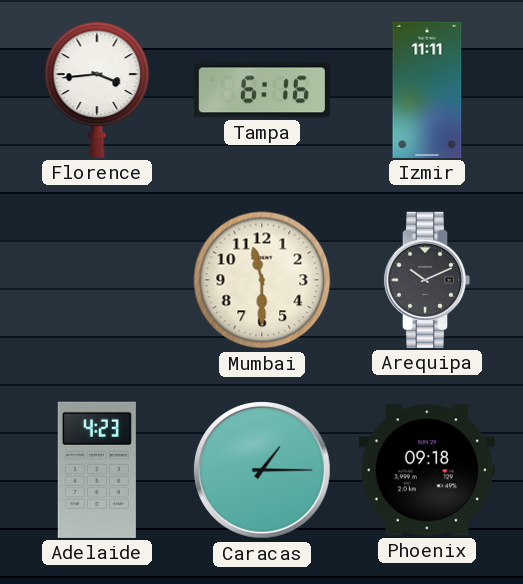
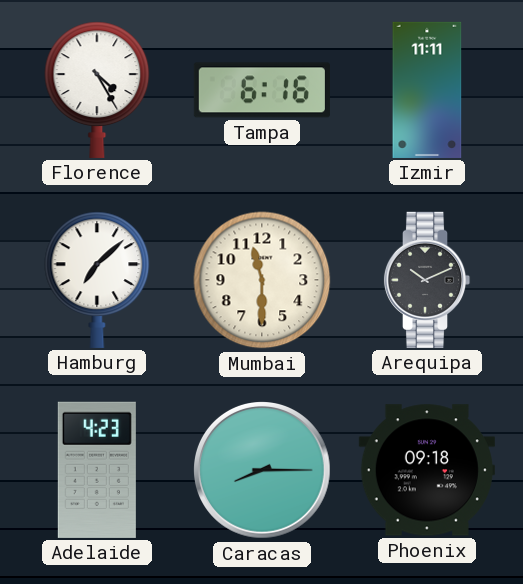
Florence: 3:44 -> 4:25
Hamburg: none -> 7:08
Caracas: 1:15 -> 8:15
